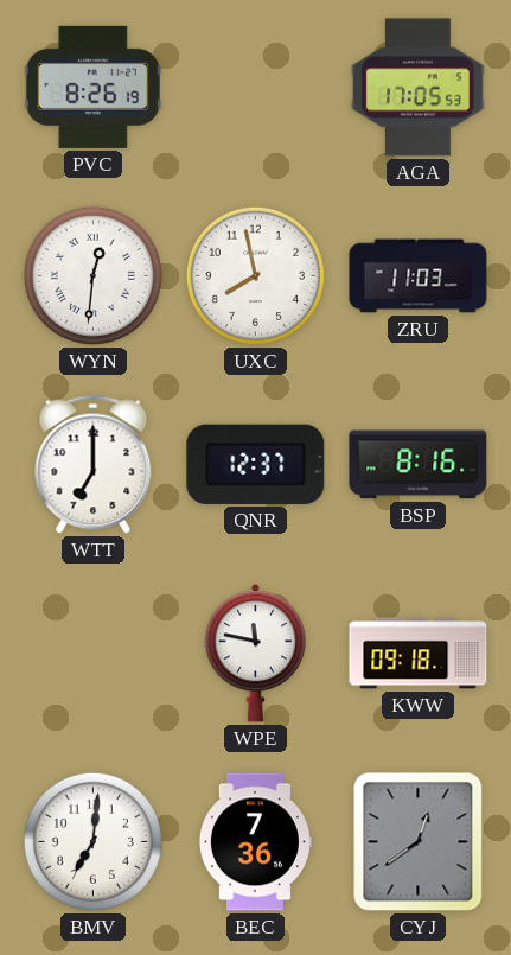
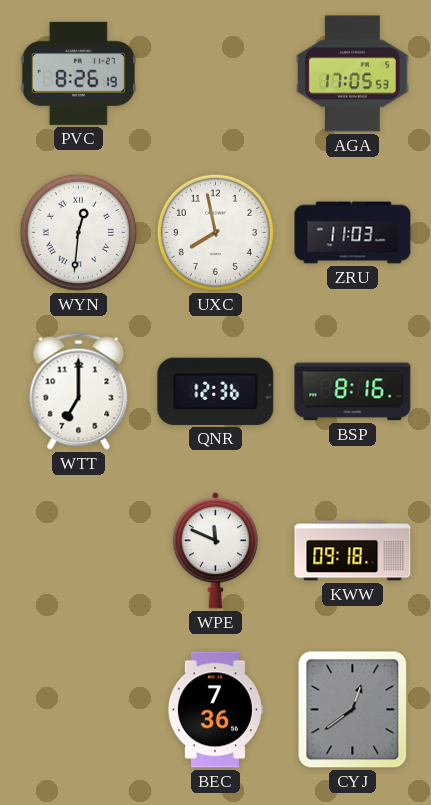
QNR: 12:37 -> 12:36
WPE: 11:47 -> 11:49
BMV: 7:01 -> none
